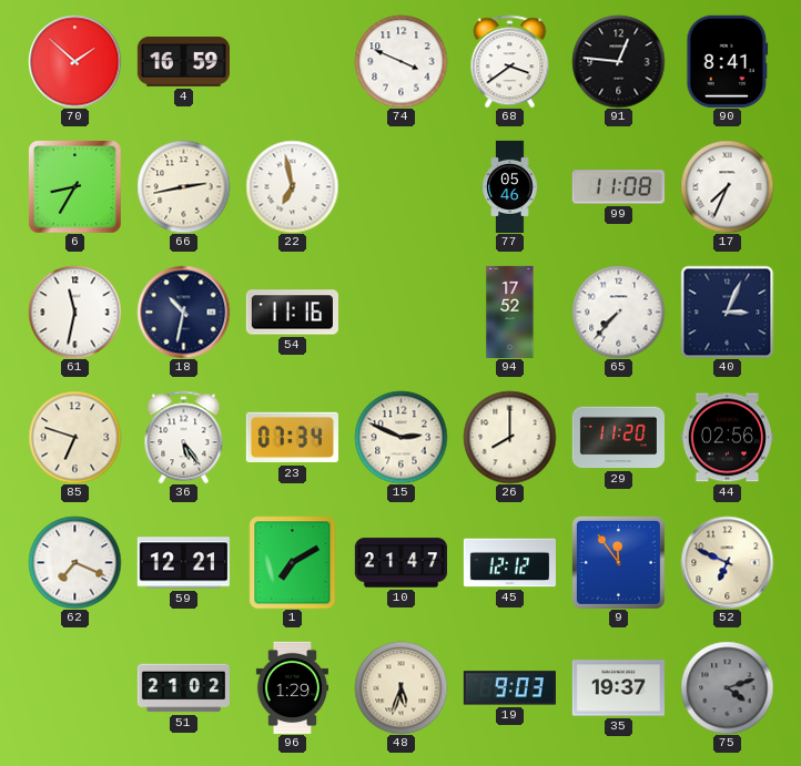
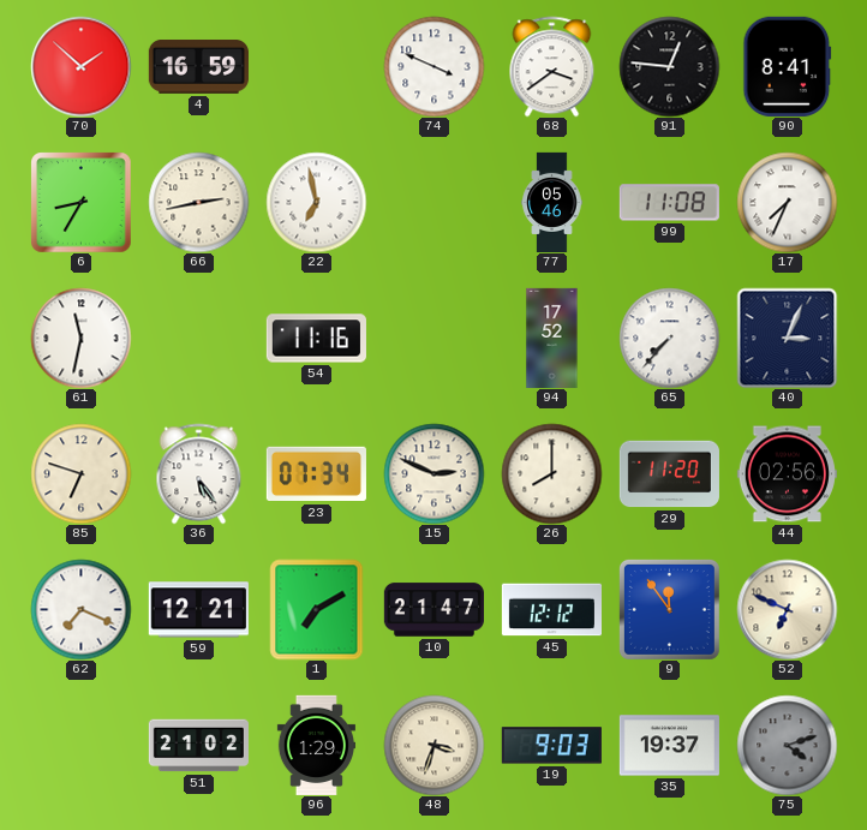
18: 10:32 -> none
48: 5:33 -> 3:33
